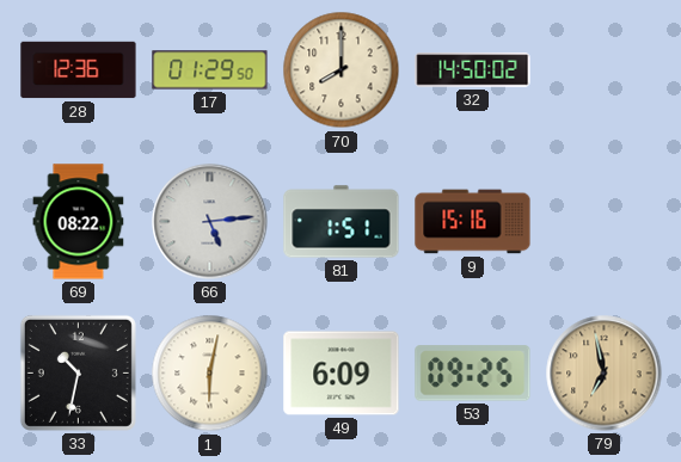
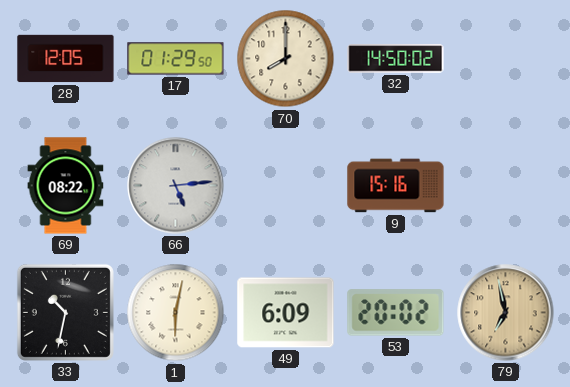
28: 12:36 -> 12:05
81: 1:51 -> none
53: 09:25 -> 20:02
